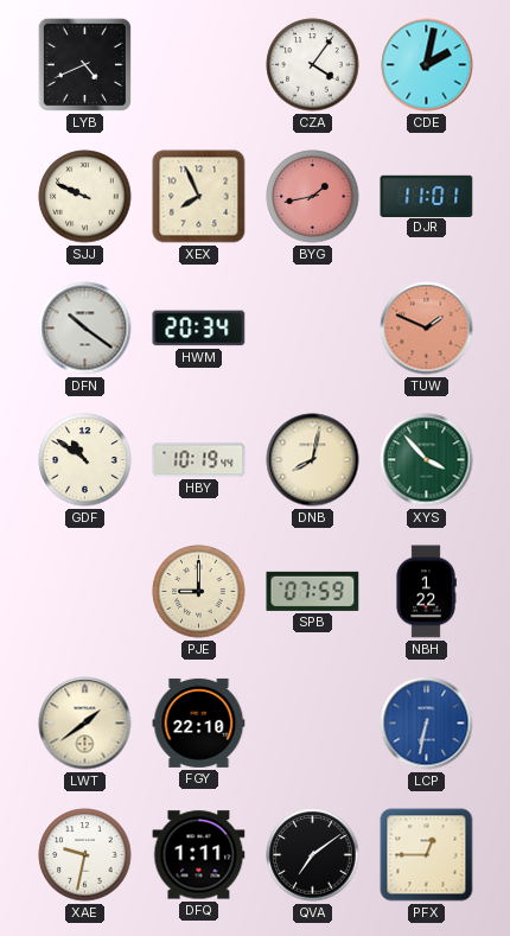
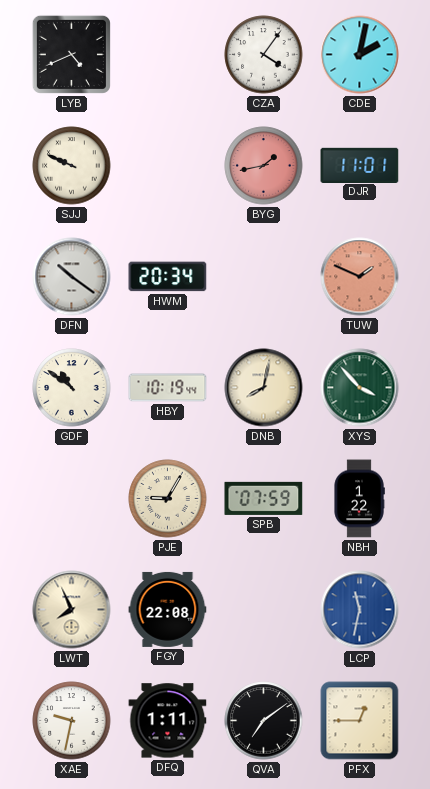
XEX: 7:56 -> none
PJE: 9:00 -> 9:05
LWT: 1:39 -> 7:56
FGY: 22:10 -> 22:08
LCP: 6:32 -> 11:32
